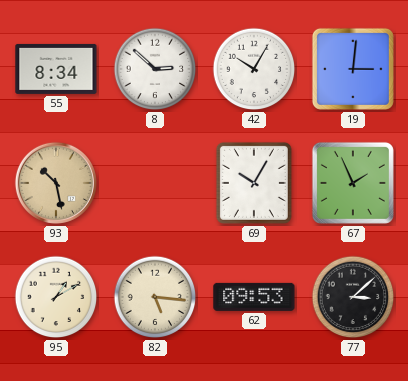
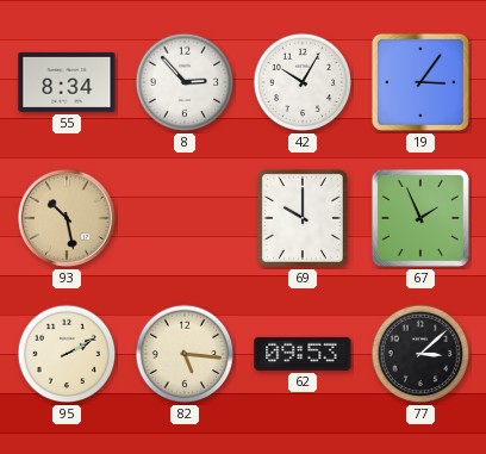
8: 2:52 -> 2:53
19: 3:01 -> 3:06
69: 10:05 -> 10:00
95: 1:10 -> 2:10
